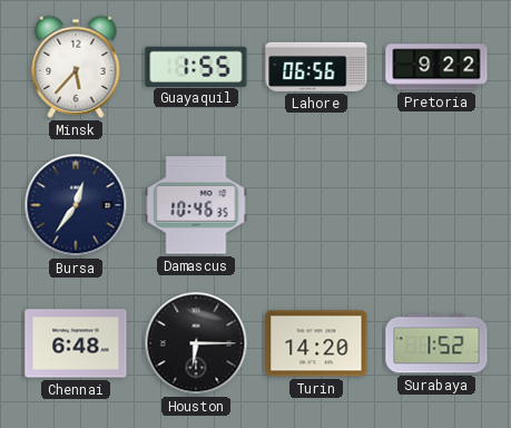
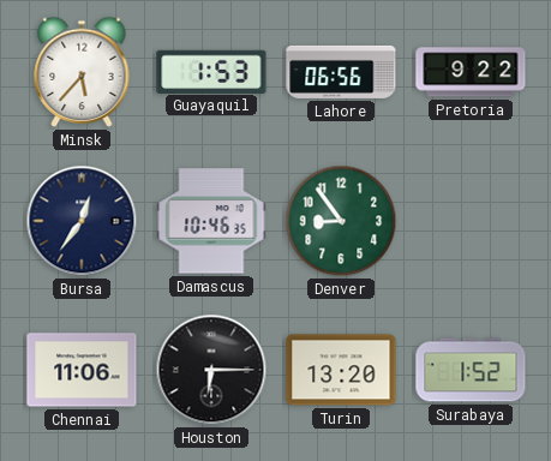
Guayaquil: 1:55 -> 1:53
Denver: none -> 8:54
Chennai: 6:48 -> 11:06
Turin: 14:20 -> 13:20
